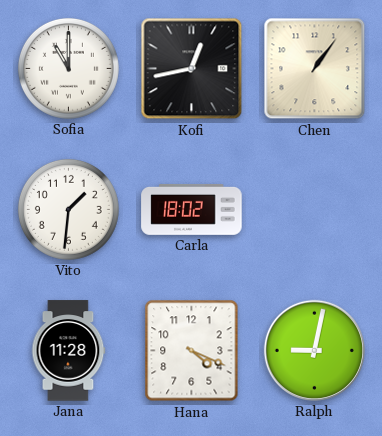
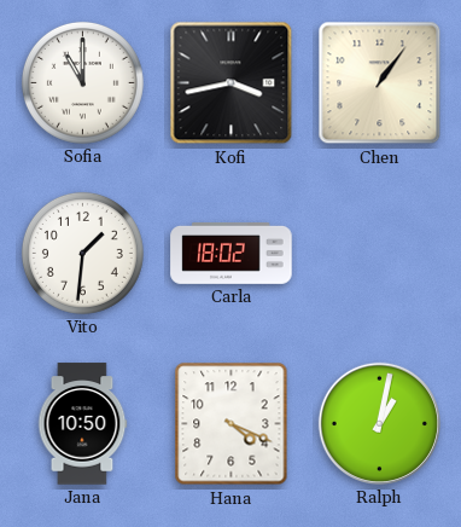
Kofi: 12:43 -> 3:43
Jana: 11:28 -> 10:50
Ralph: 9:02 -> 1:02
